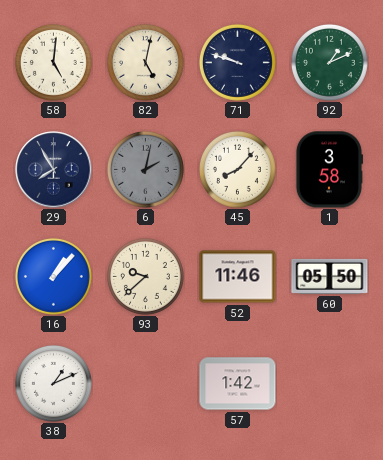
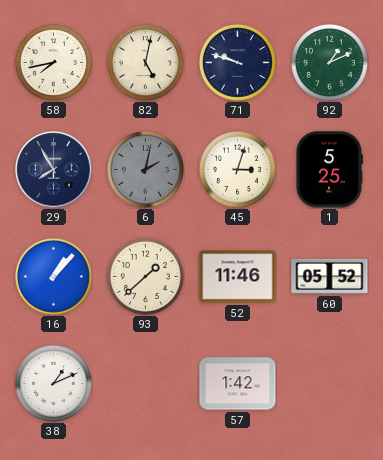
58: 5:01 -> 7:43
45: 8:07 -> 3:03
1: 3:58 -> 5:25
93: 9:38 -> 1:38
60: 05:50 -> 05:52
